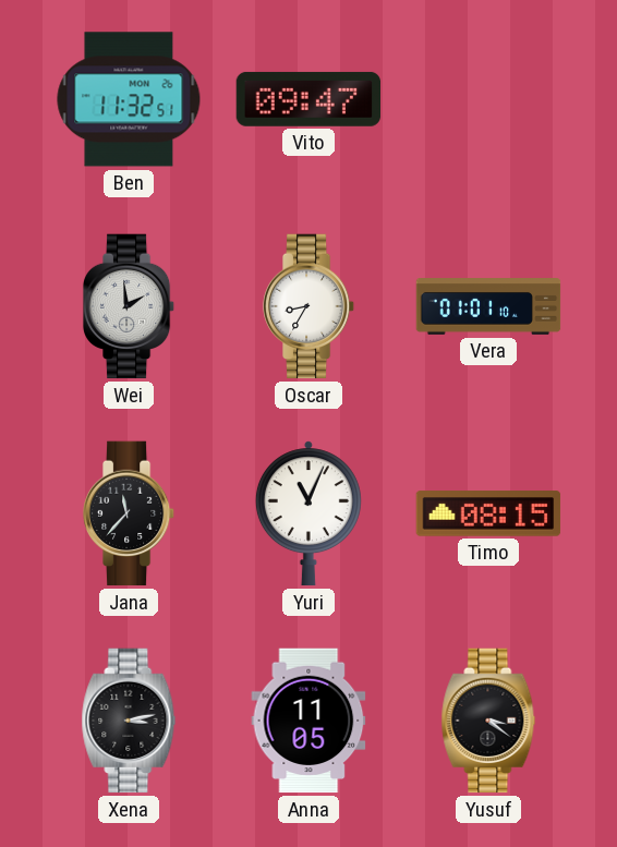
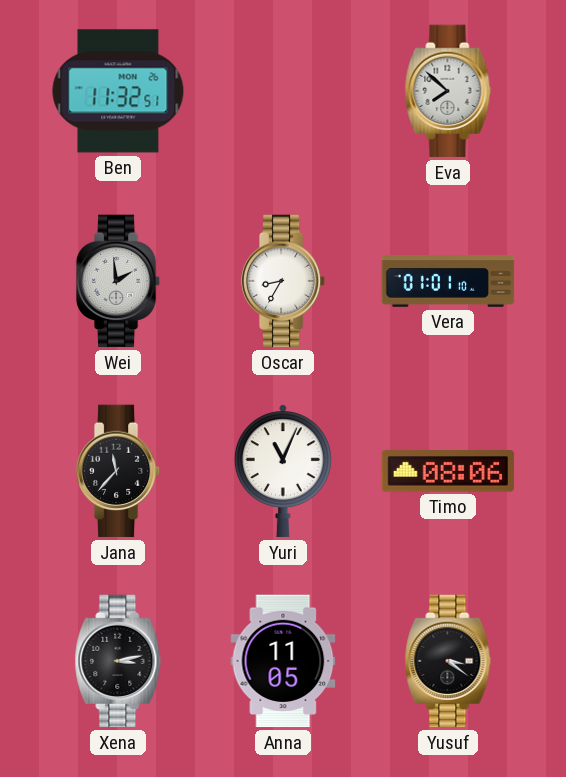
Vito: 09:47 -> none
Eva: none -> 7:52
Timo: 08:15 -> 08:06
